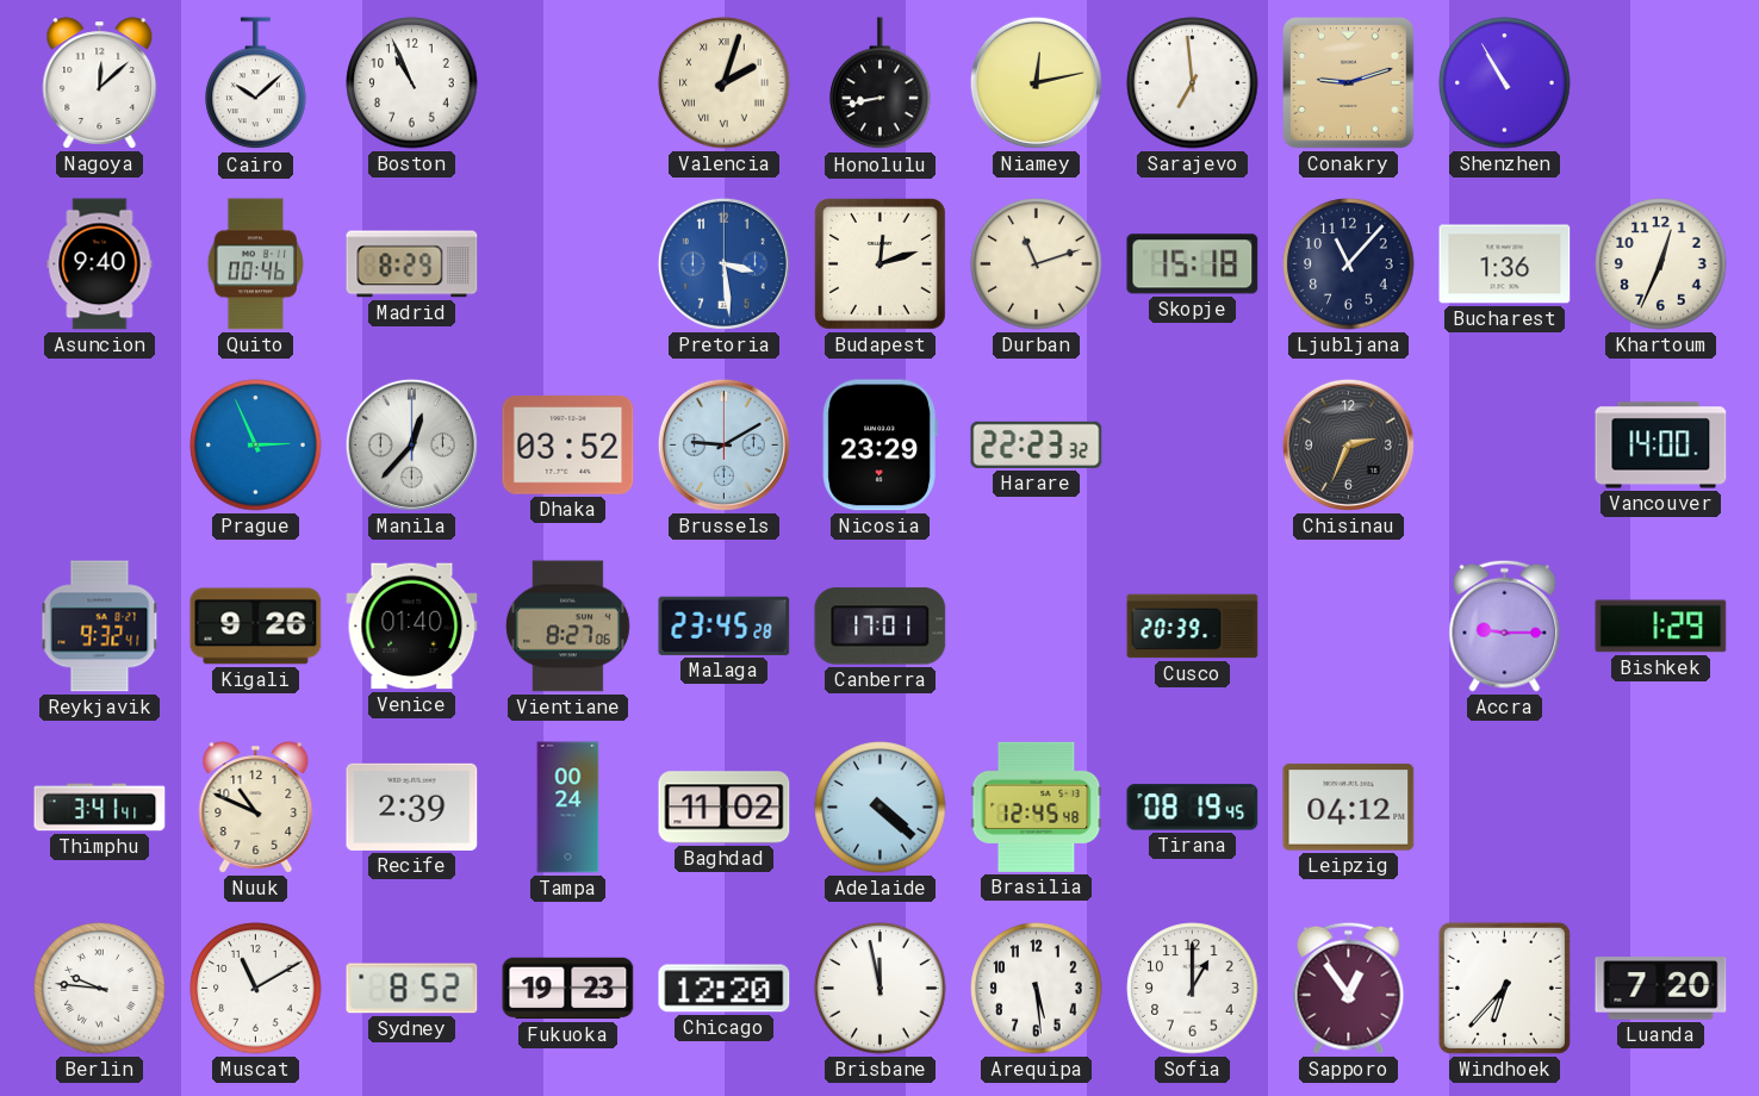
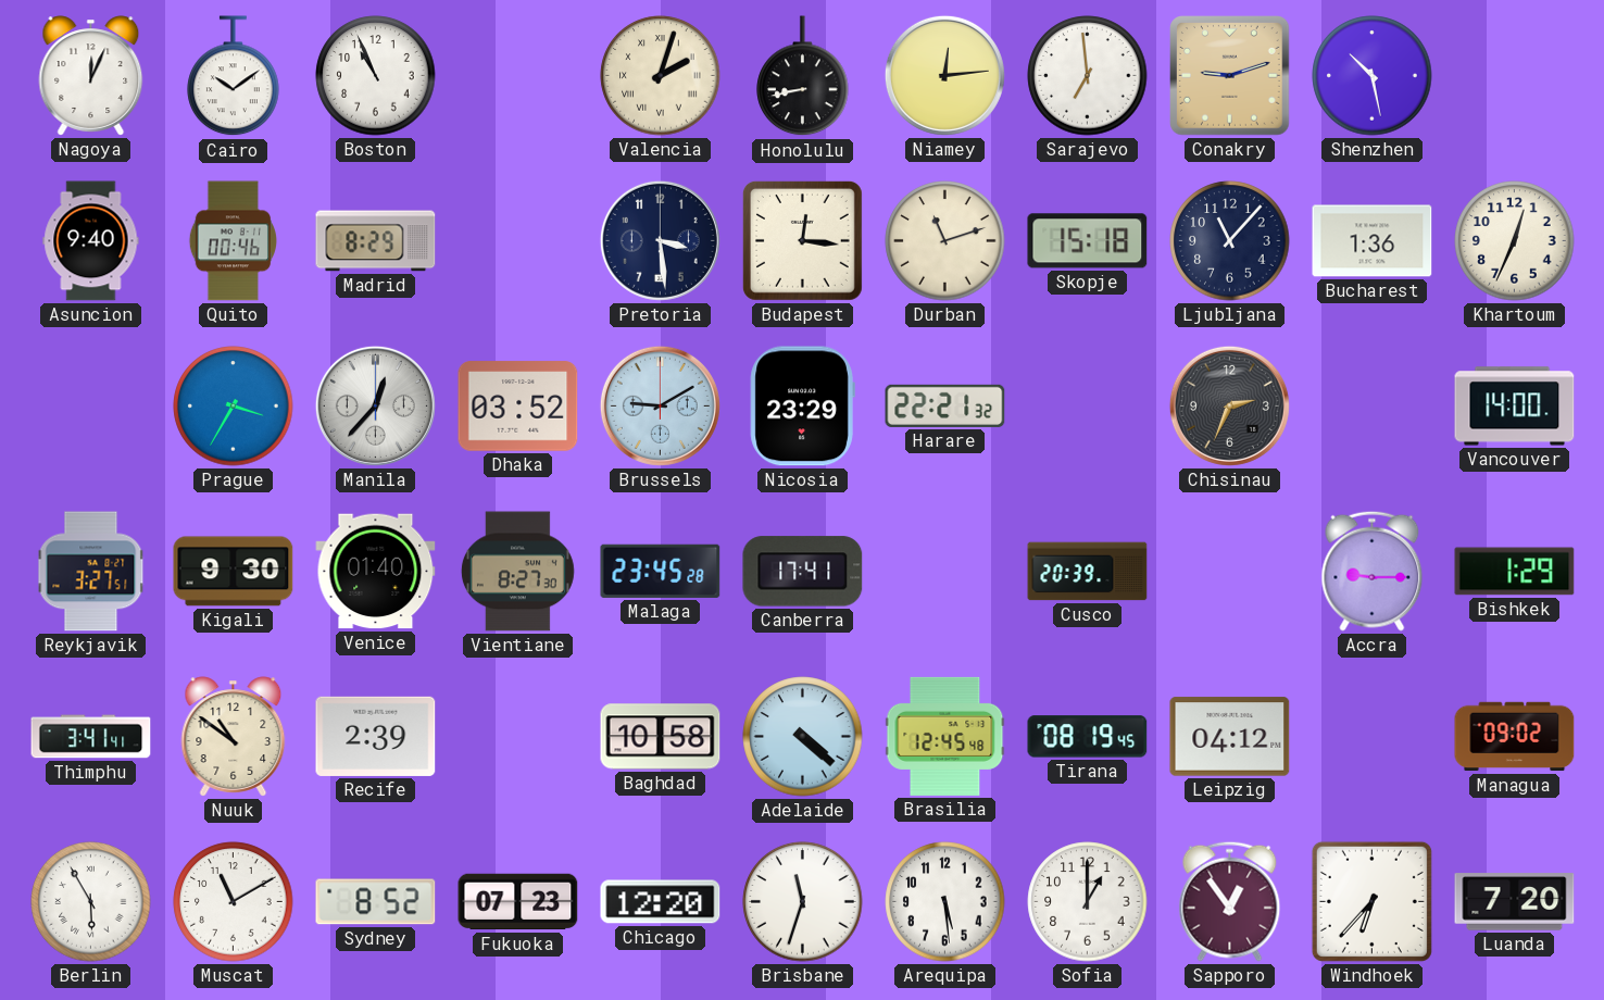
Nagoya: 12:08 -> 12:04
Cairo: 10:08 -> 10:09
Niamey: 12:13 -> 12:14
Shenzhen: 10:55 -> 10:28
Pretoria dial: blue -> navy
Budapest: 12:12 -> 12:16
Prague: 2:56 -> 3:35
Harare: 22:23 -> 22:21
Reykjavik: 9:32 -> 3:27
Kigali: 9:26 -> 9:30
Vientiane: 8:27:06 -> 8:27:30
Canberra: 17:01 -> 17:41
Nuuk: 10:49 -> 10:51
Tampa: 00:24 -> none
Baghdad: 11:02 -> 10:58
Managua: none -> 09:02
Berlin: 9:46 -> 5:55
Fukuoka: 19:23 -> 07:23
Brisbane: 11:58 -> 11:33
